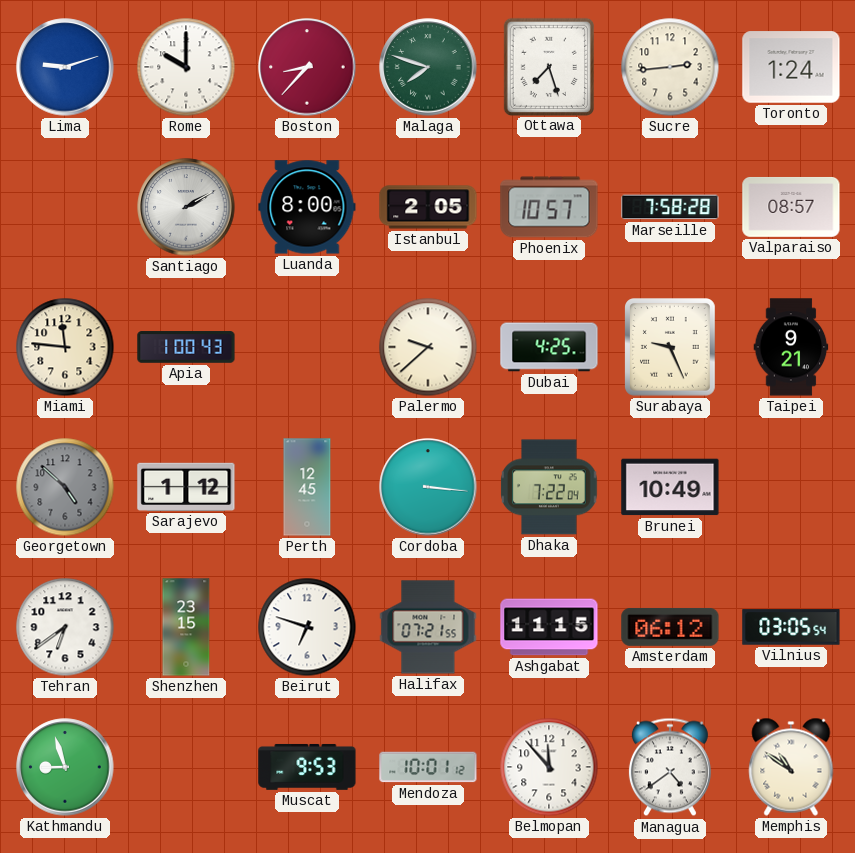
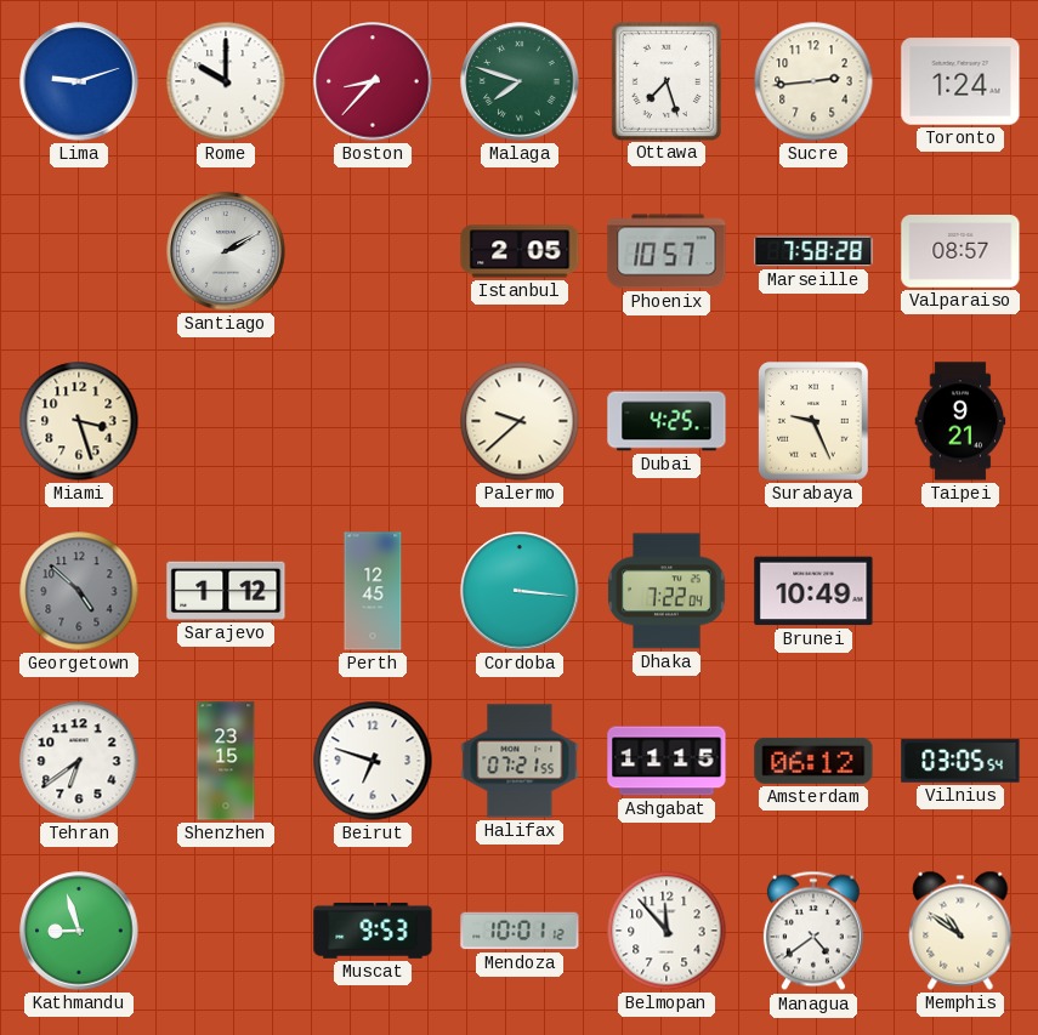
Luanda: 8:00 -> none
Miami: 11:46 -> 3:27
Apia: 1:00 -> none
